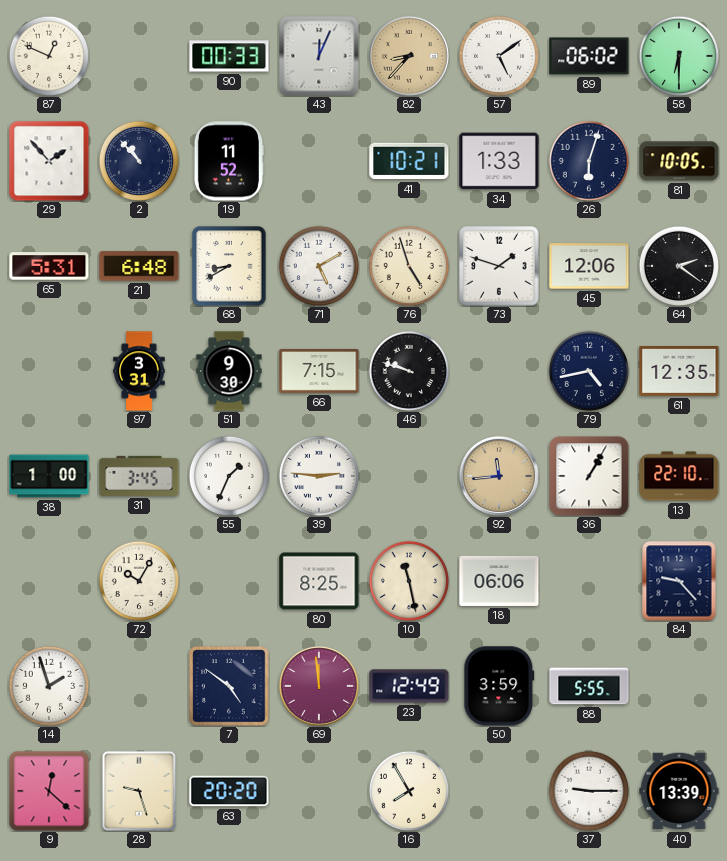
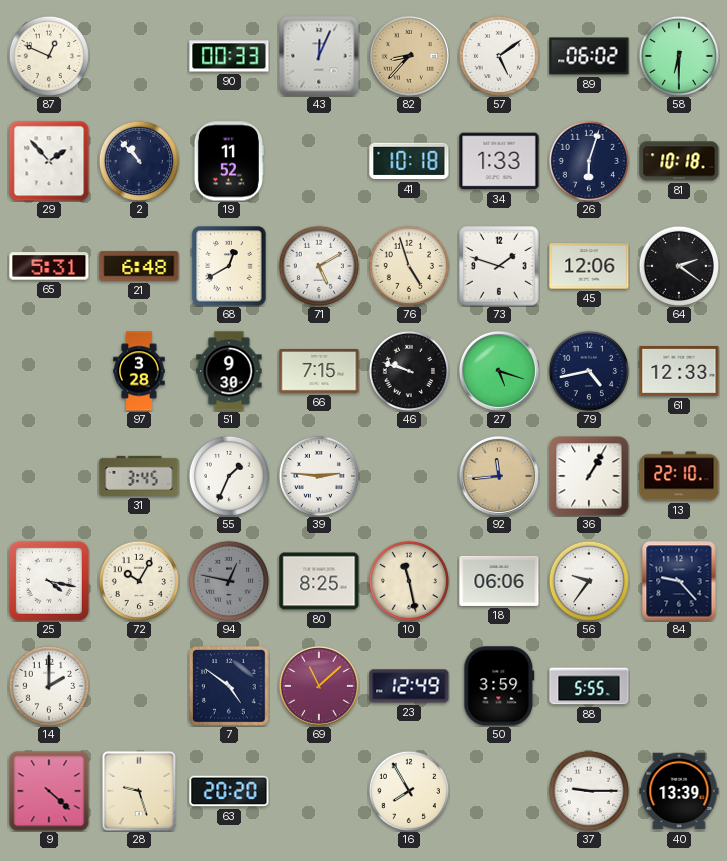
41: 10:21 -> 10:18
81: 10:05 -> 10:18
68: 8:40 -> 12:40
97: 3:31 -> 3:28
27: none -> 5:18
61: 12:35 -> 12:33
38: 1:00 -> none
25: none -> 4:17
94: none -> 12:47
56: none -> 9:36
14: 1:57 -> 2:00
69: 11:59 -> 11:08
9: 12:22 -> 4:22
